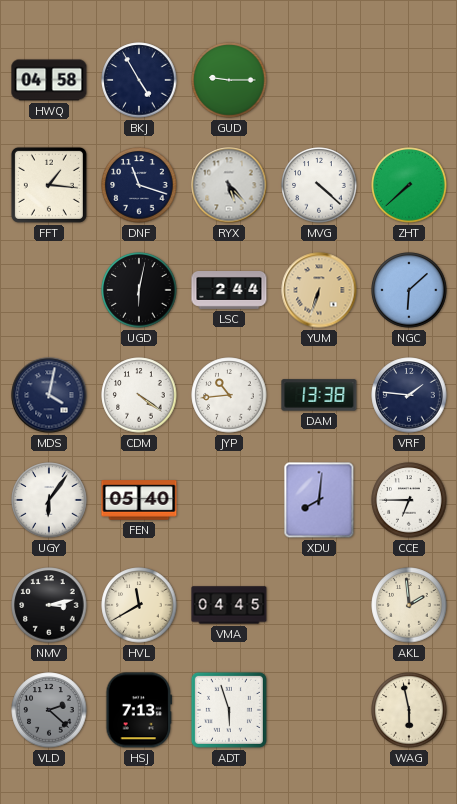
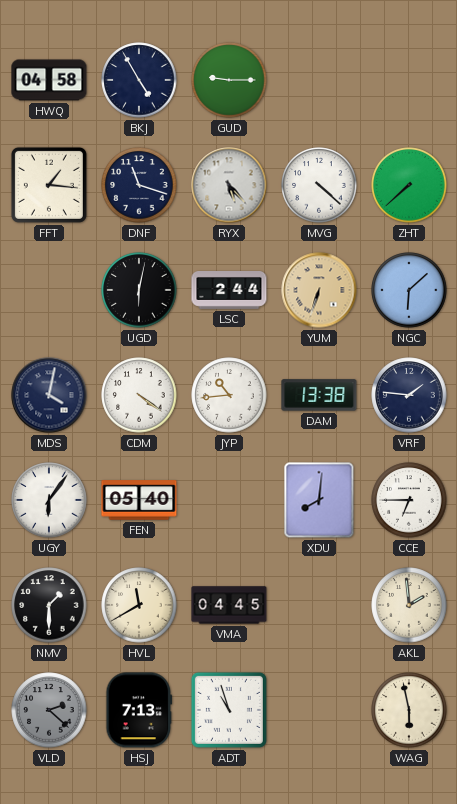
NMV: 3:13 -> 1:30
ADT: 5:57 -> 10:57
